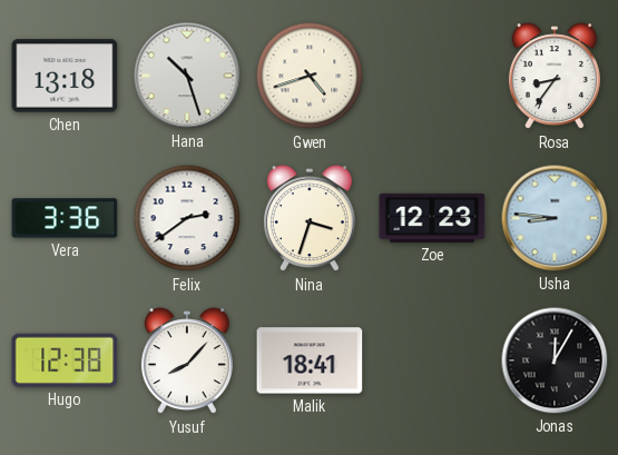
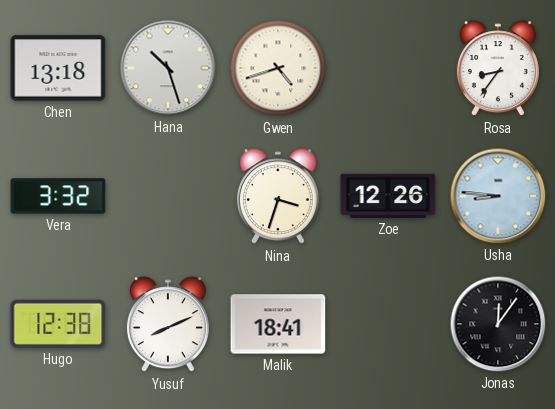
Vera: 3:36 -> 3:32
Felix: 2:39 -> none
Zoe: 12:23 -> 12:26
Yusuf: 8:07 -> 8:11
Jonas: 12:05 -> 12:06
